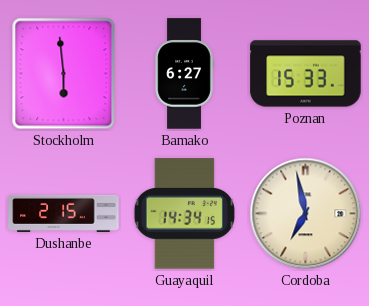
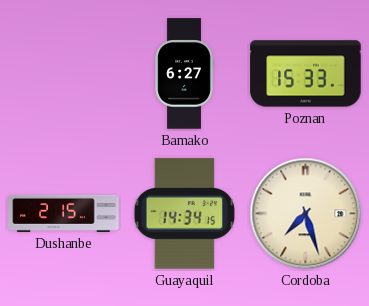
Stockholm: 5:59 -> none
Cordoba: 6:58 -> 7:27
